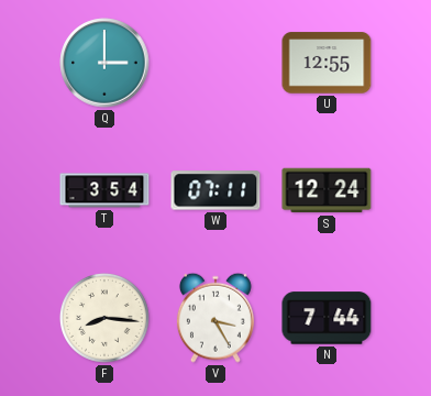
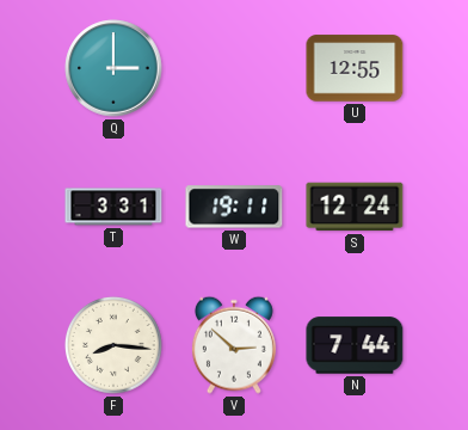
T: 3:54 -> 3:31
W: 07:11 -> 19:11
V: 3:25 -> 2:52
